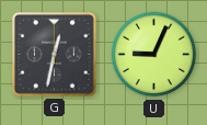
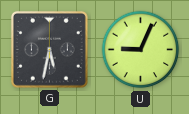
G: 12:32 -> 5:32
